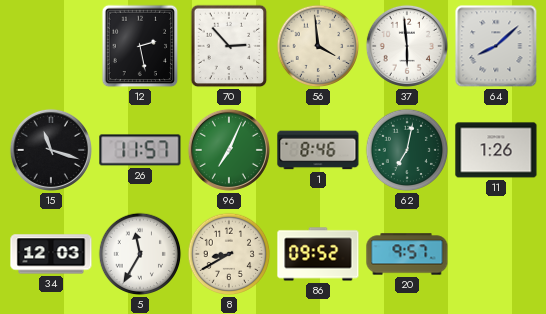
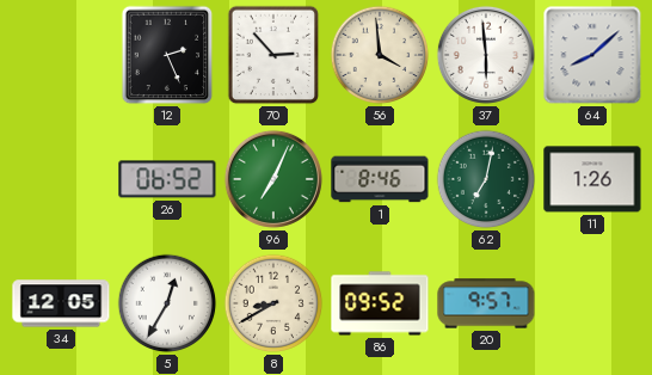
12: 2:28 -> 2:26
15: 11:18 -> none
26: 11:57 -> 06:52
34: 12:03 -> 12:05
5: 11:35 -> 12:35
